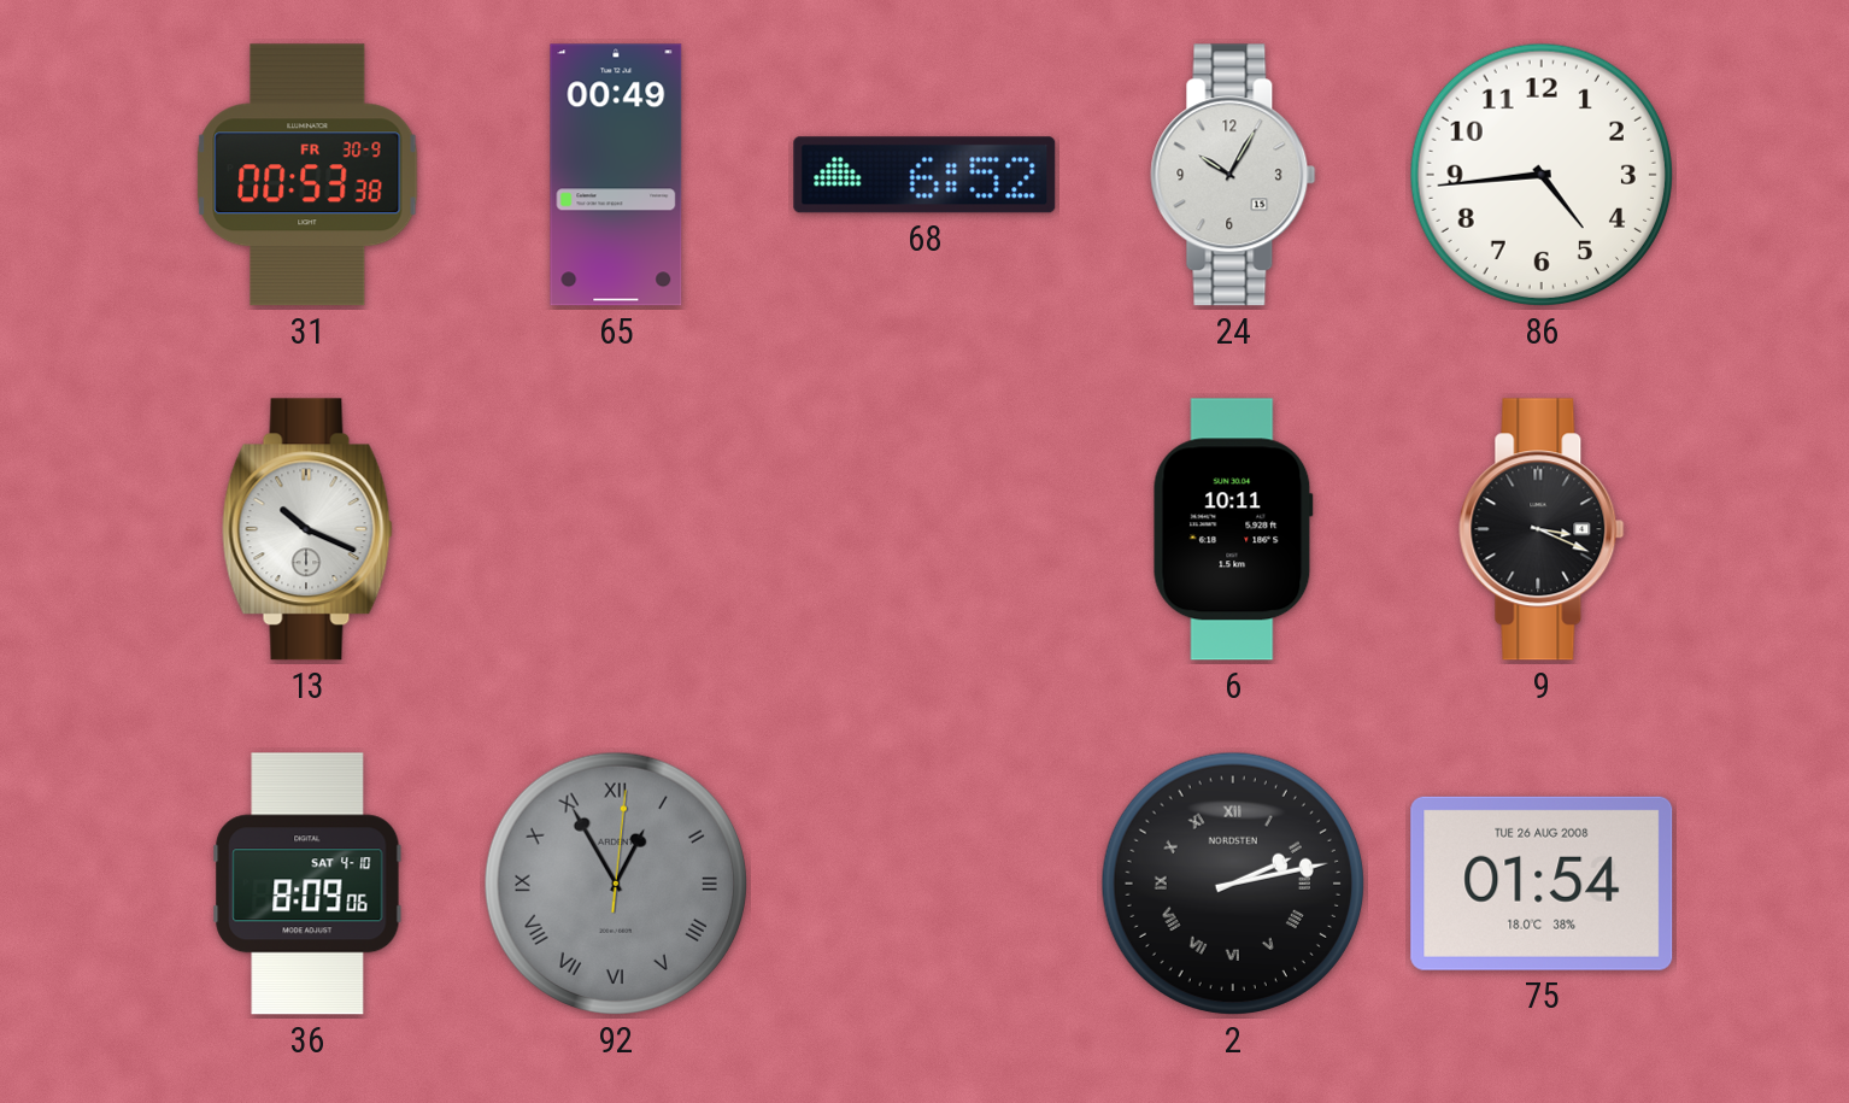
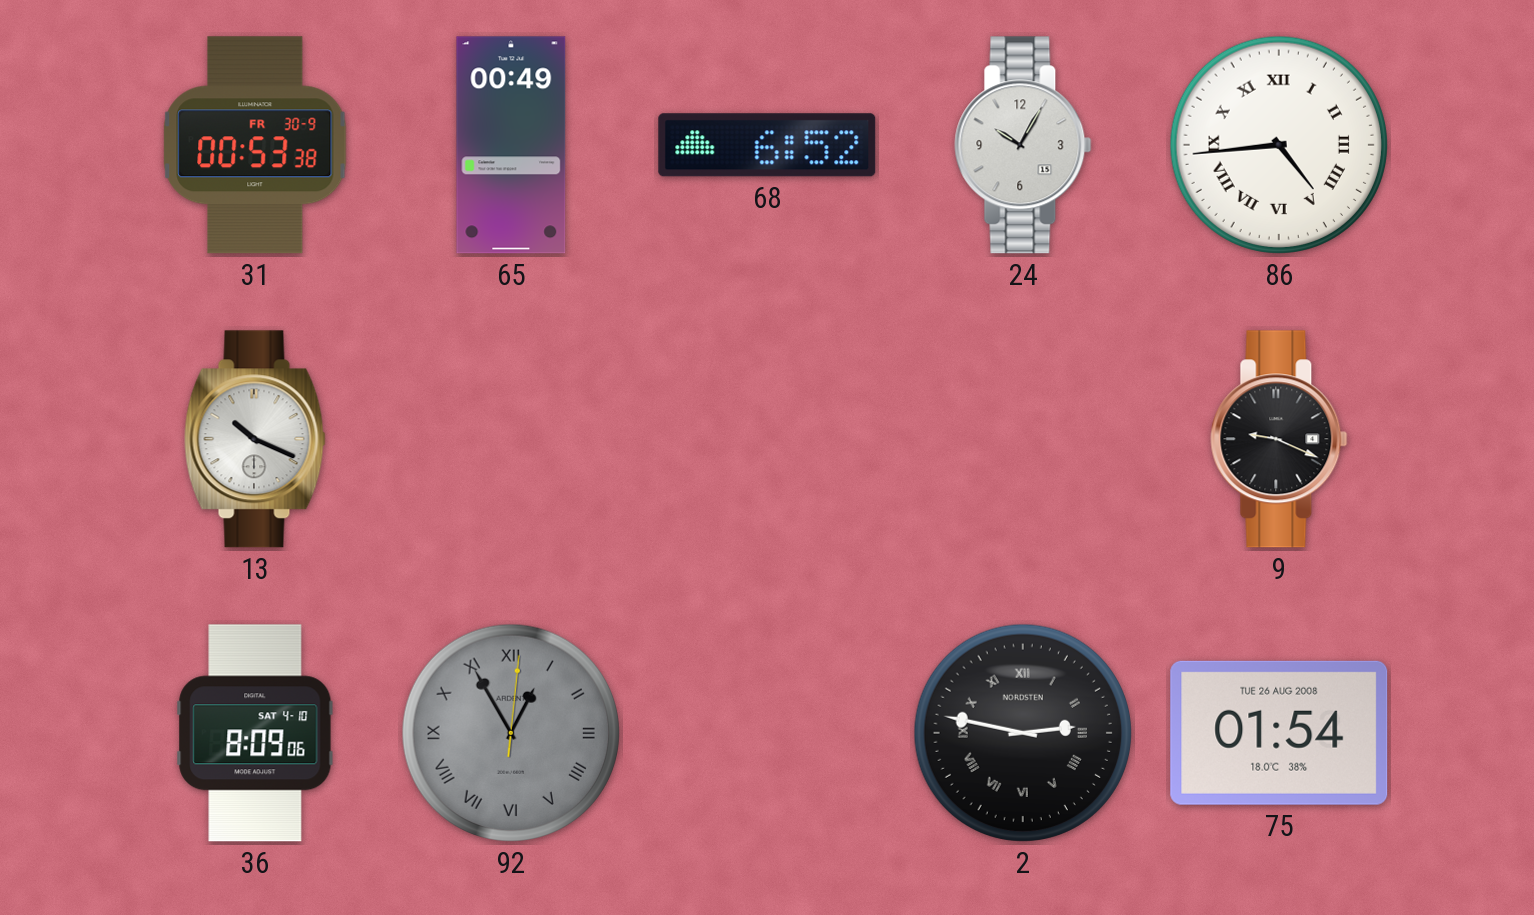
86 numerals: Arabic -> Roman
6: 10:11 -> none
9: 3:19 -> 9:19
2: 2:13 -> 2:47
